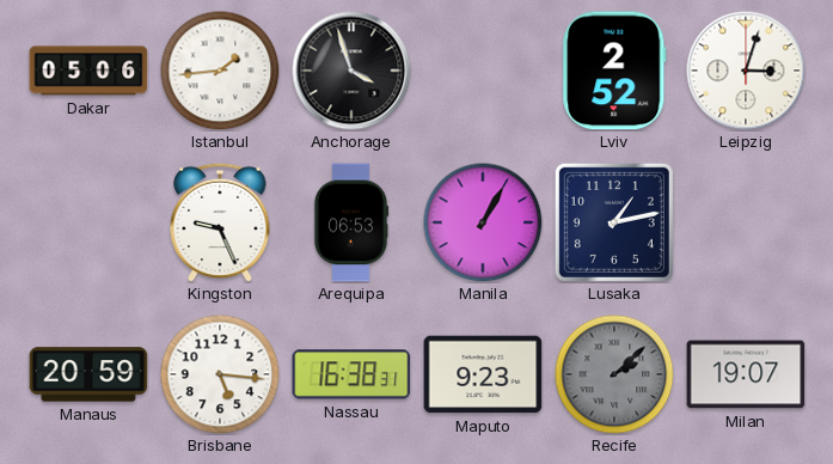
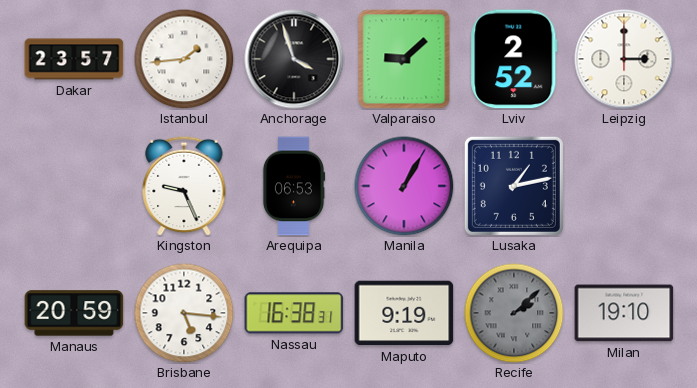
Dakar: 05:06 -> 23:57
Valparaiso: none -> 9:08
Leipzig: 3:03 -> 3:00
Maputo: 9:23 -> 9:19
Milan: 19:07 -> 19:10
